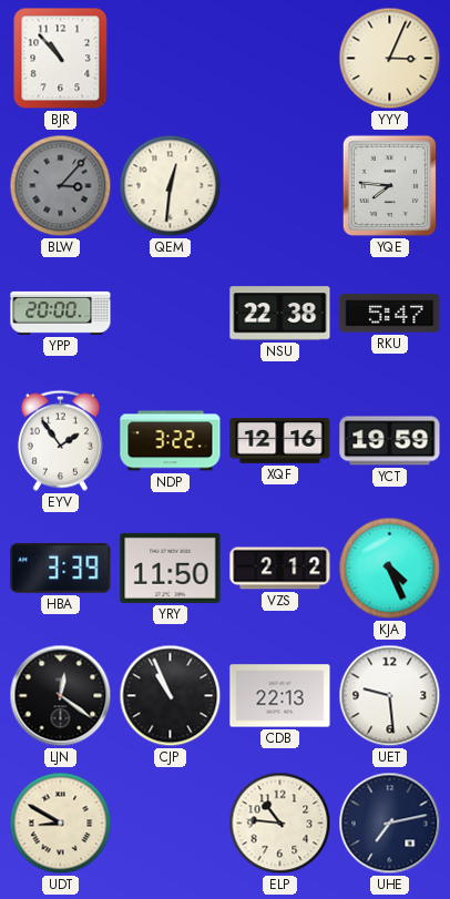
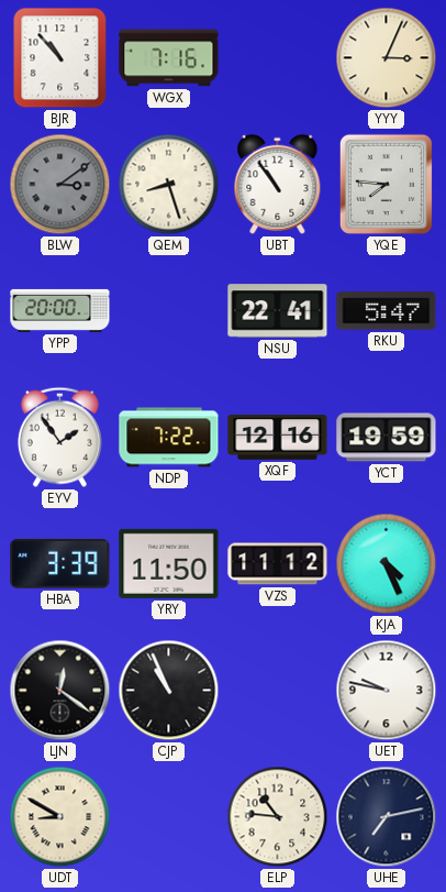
WGX: none -> 7:16
BLW: 3:07 -> 3:09
QEM: 12:31 -> 8:27
UBT: none -> 10:54
NSU: 22:38 -> 22:41
NDP: 3:22 -> 7:22
VZS: 2:12 -> 11:12
CDB: 22:13 -> none
UET: 9:29 -> 9:47
